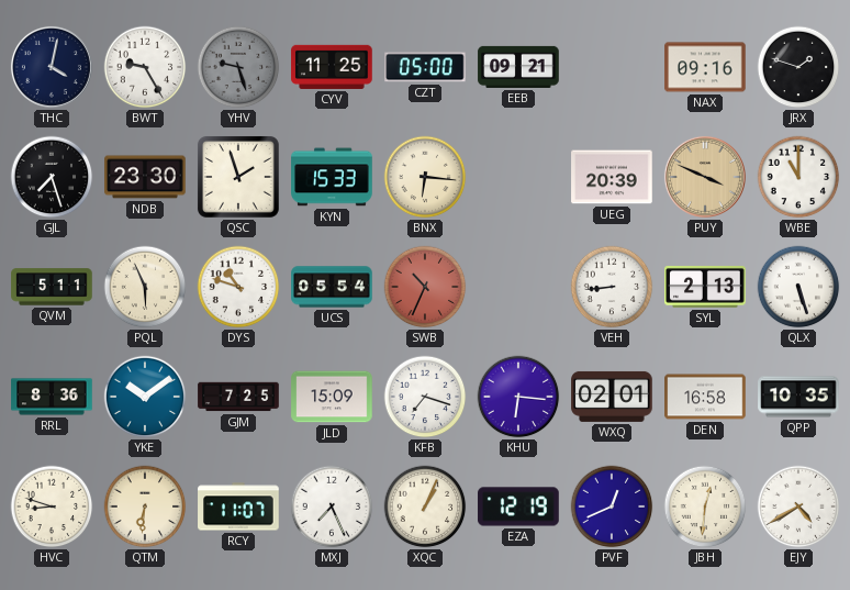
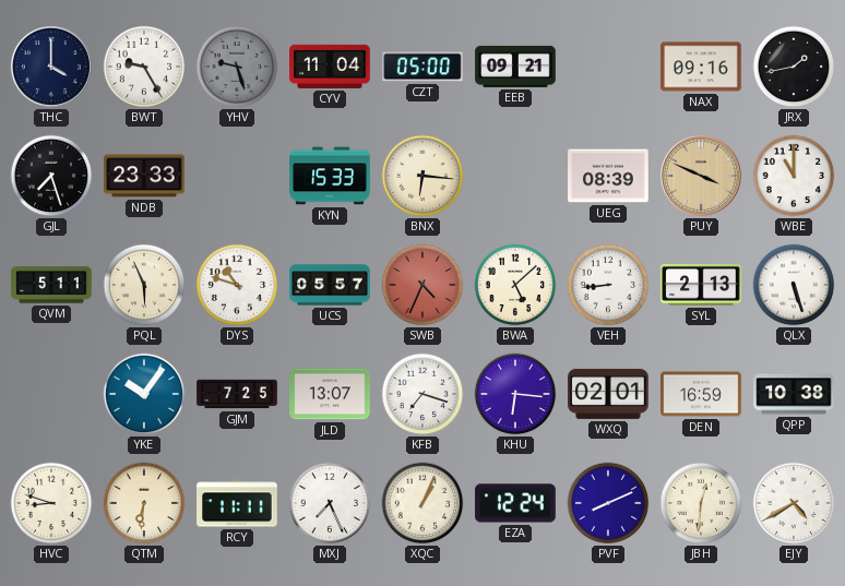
THC: 4:02 -> 4:00
CYV: 11:25 -> 11:04
JRX: 1:48 -> 1:43
NDB: 23:30 -> 23:33
QSC: 1:57 -> none
UEG: 20:39 -> 08:39
UCS: 05:54 -> 05:57
SWB: 10:34 -> 4:34
BWA: none -> 5:08
RRL: 8:36 -> none
YKE: 10:09 -> 10:06
JLD: 15:09 -> 13:07
DEN: 16:58 -> 16:59
QPP: 10:35 -> 10:38
RCY: 11:07 -> 11:11
EZA: 12:19 -> 12:24
PVF: 12:41 -> 8:11
